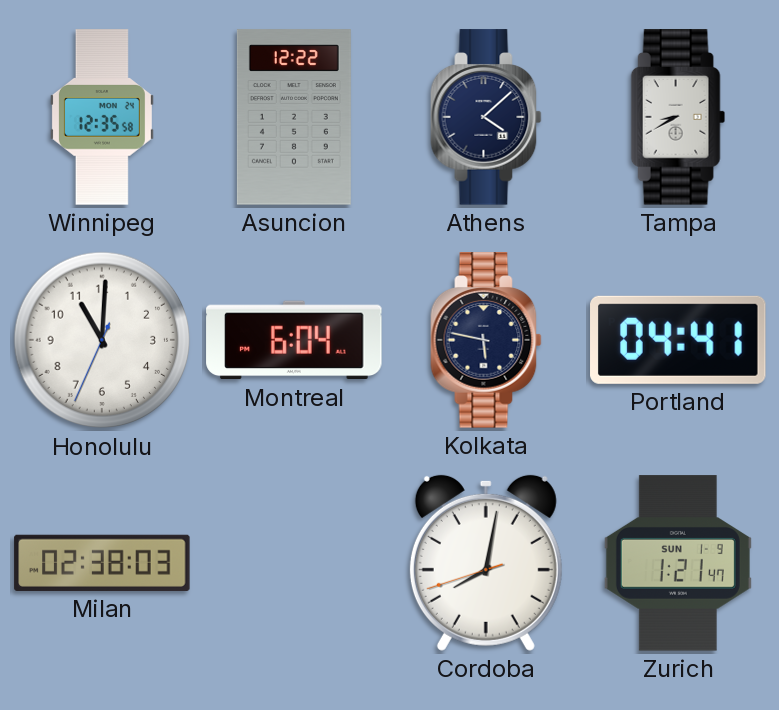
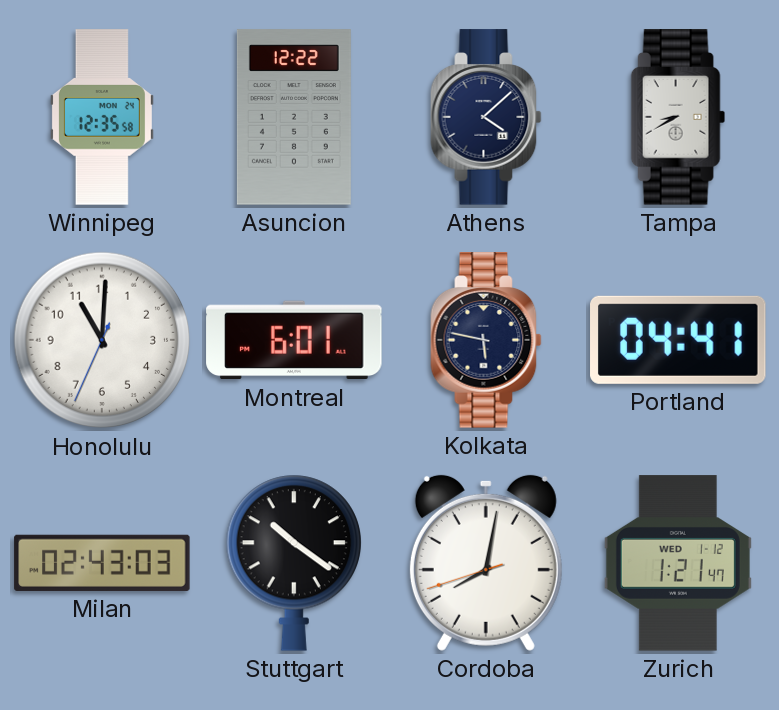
Montreal: 6:04 -> 6:01
Milan: 02:38 -> 02:43
Stuttgart: none -> 10:21
Zurich date: SUN 1-9 -> WED 1-12
